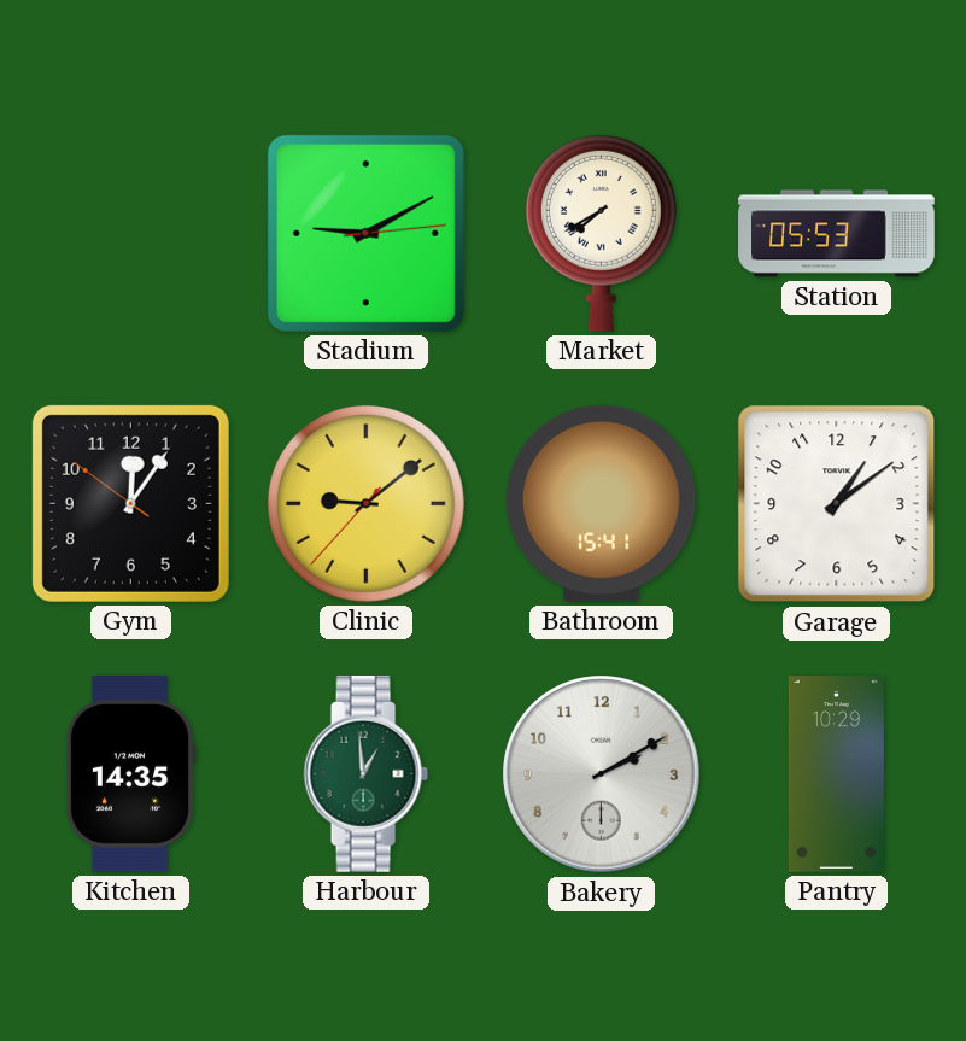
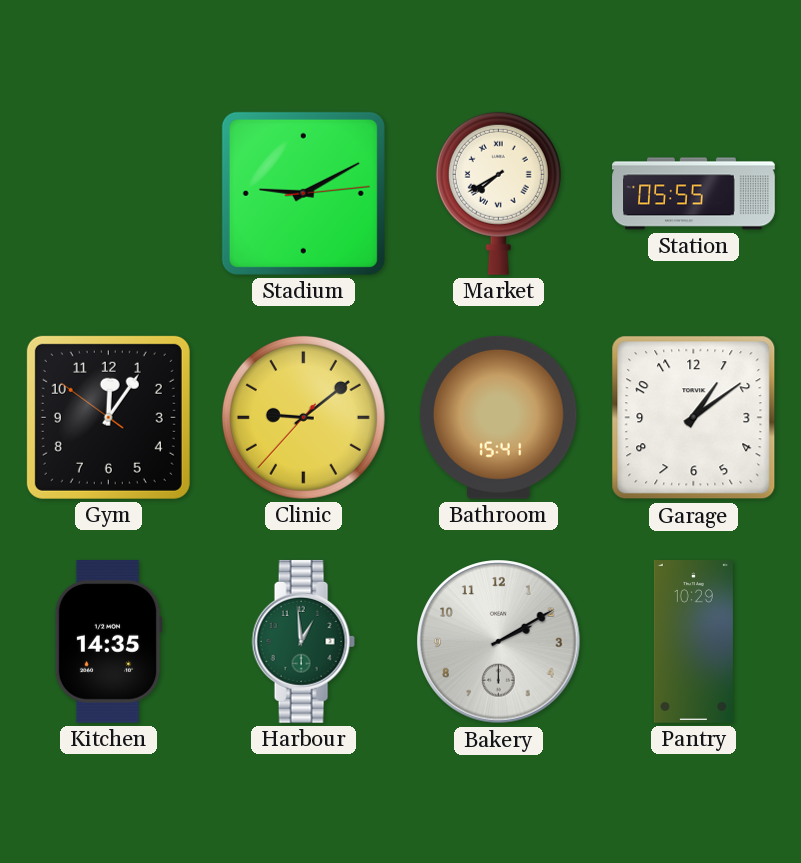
Station: 05:53 -> 05:55
